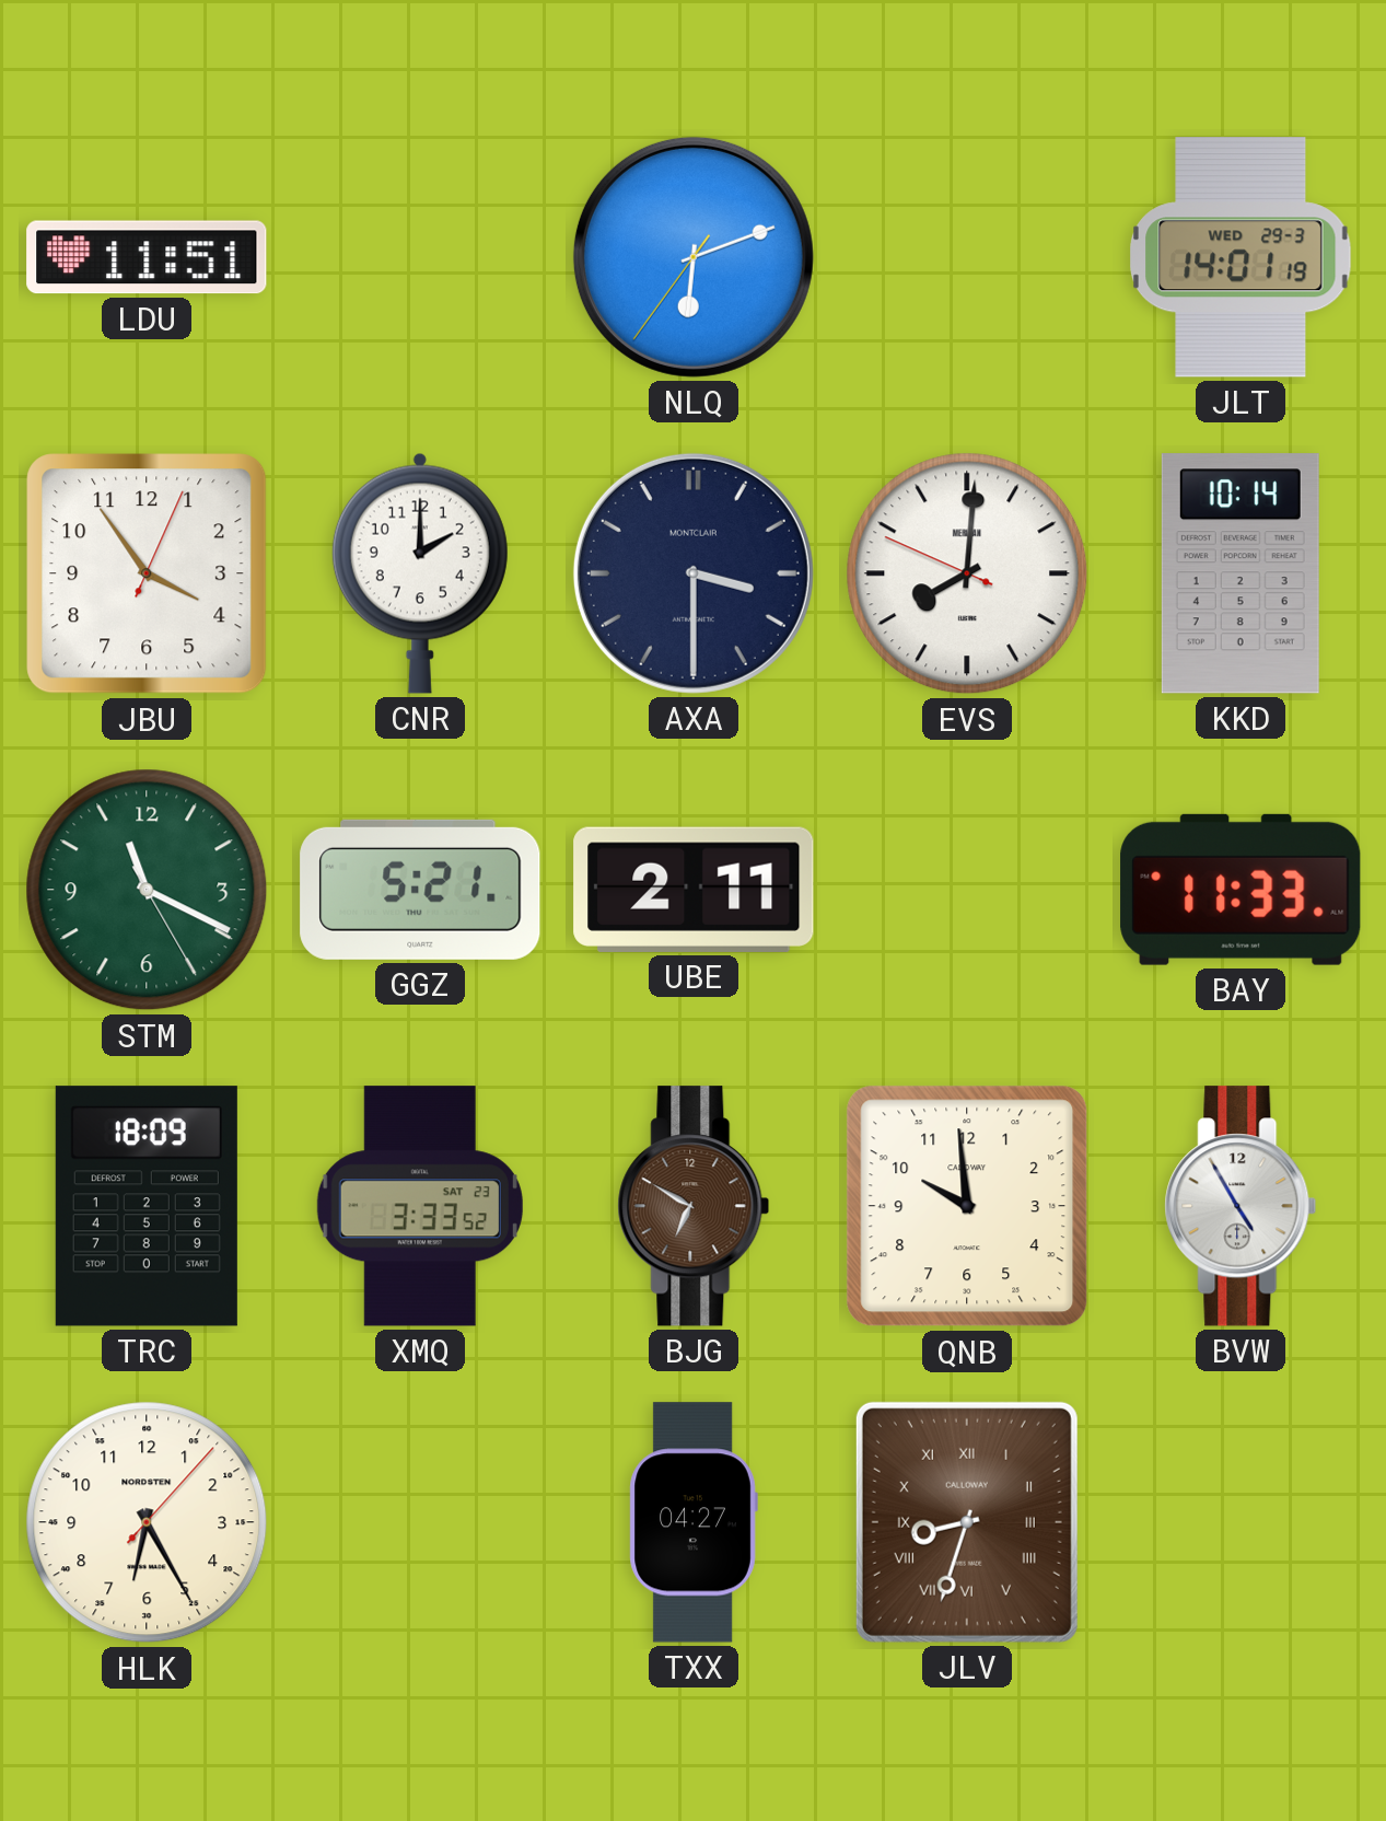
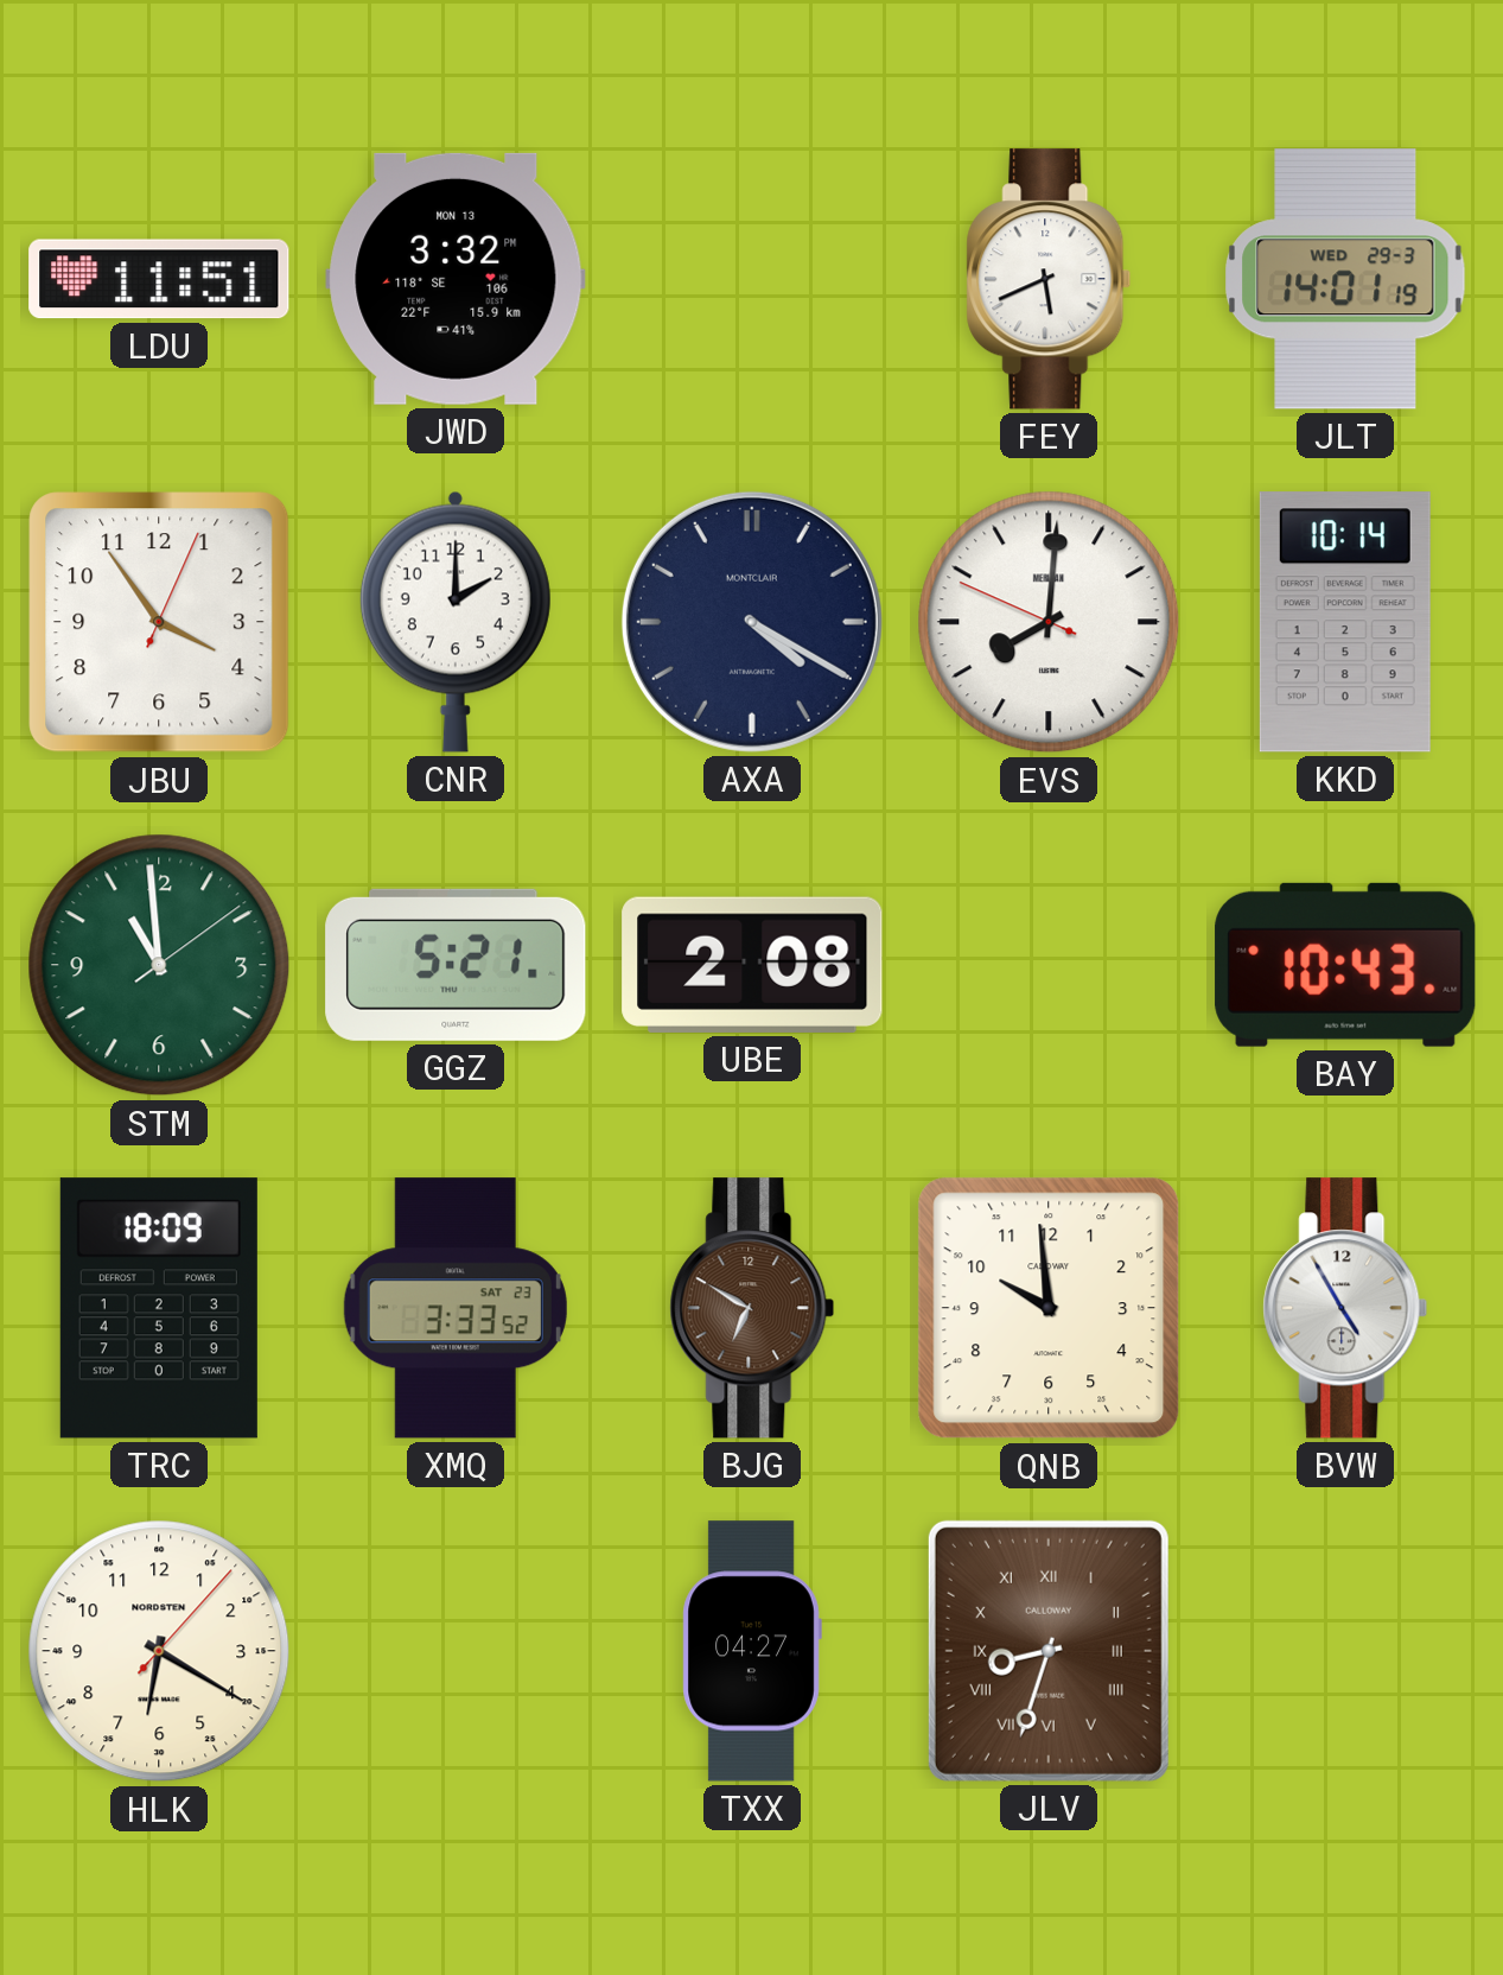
JWD: none -> 3:32
NLQ: 6:11 -> none
FEY: none -> 5:41
AXA: 3:30 -> 4:20
STM: 11:19 -> 10:59
UBE: 2:11 -> 2:08
BAY: 11:33 -> 10:43
HLK: 6:25 -> 6:20
